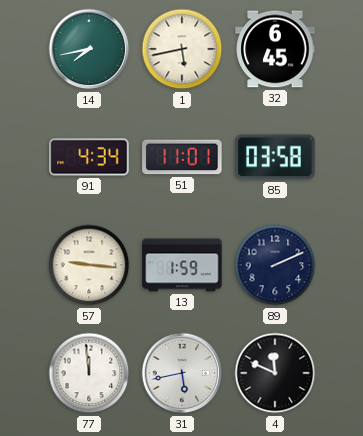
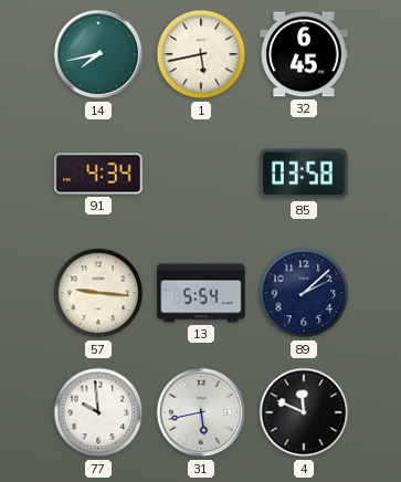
51: 11:01 -> none
13: 1:59 -> 5:54
89: 2:11 -> 2:08
77: 11:59 -> 9:59
